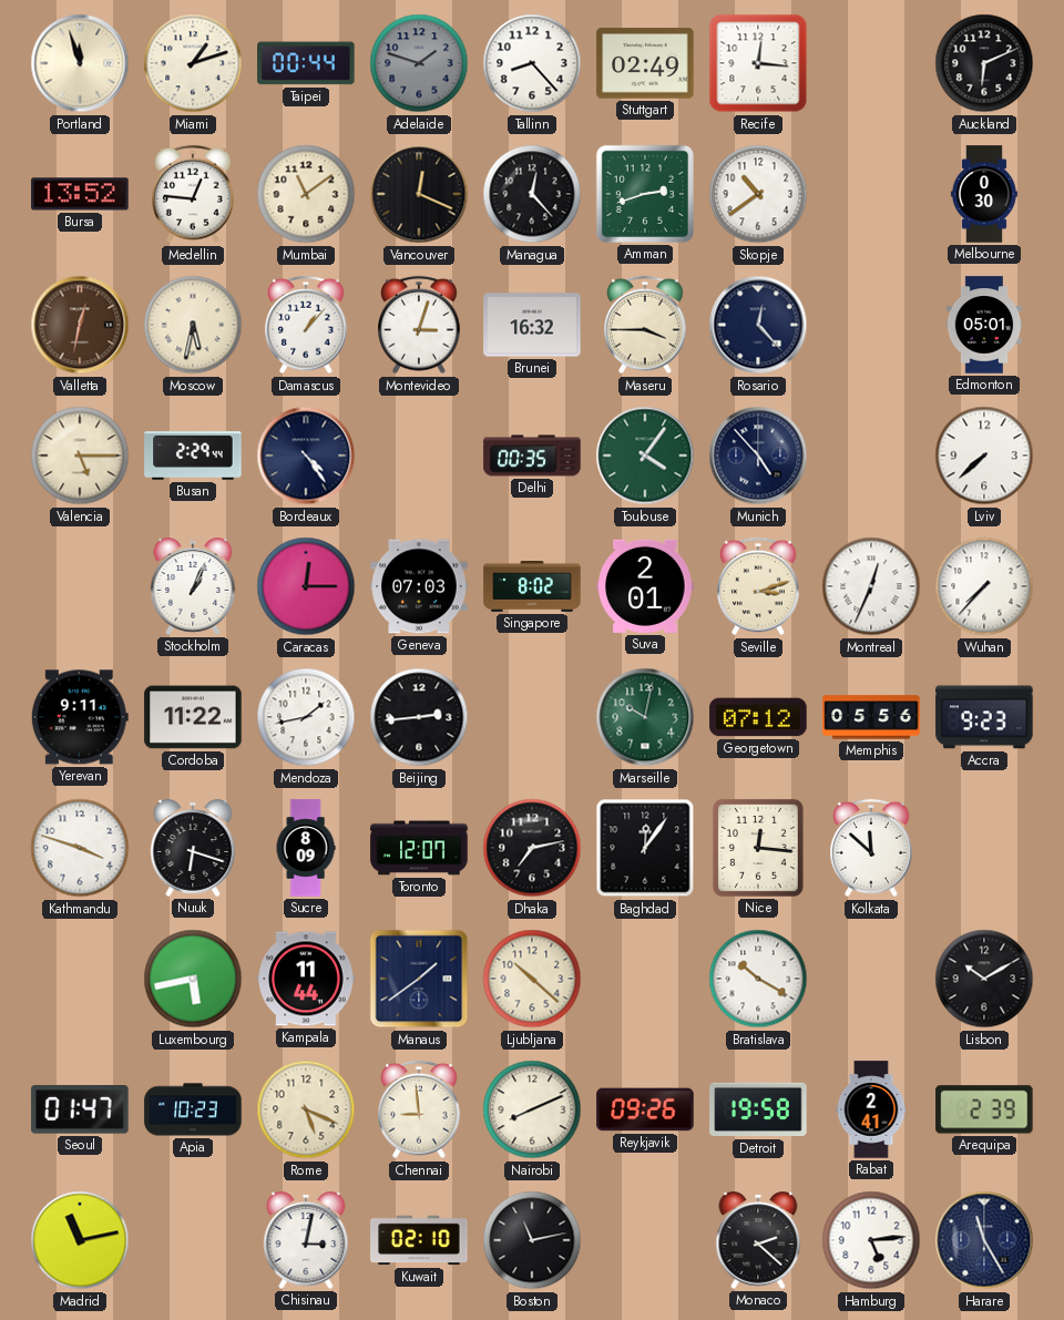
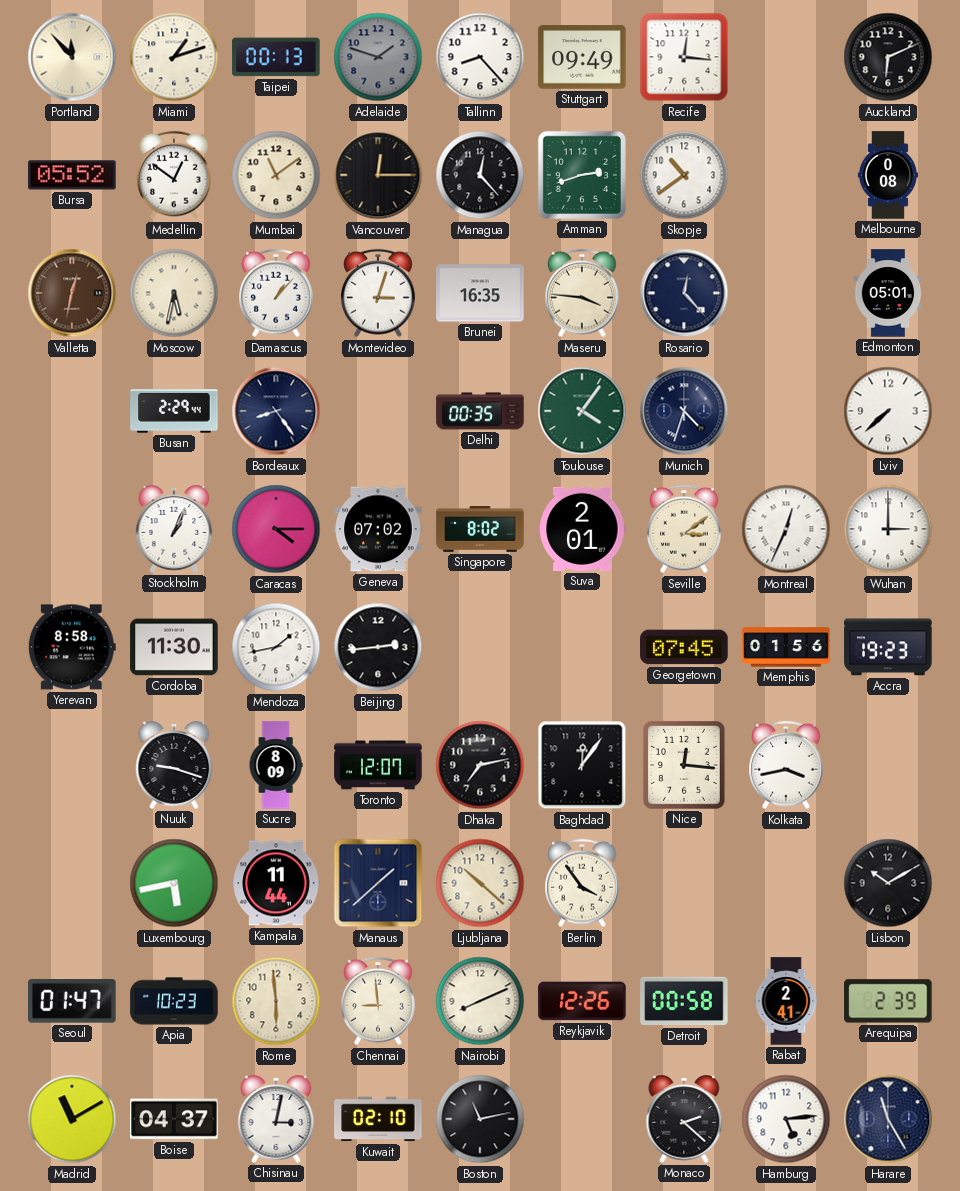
Portland: 11:57 -> 11:53
Taipei: 00:44 -> 00:13
Stuttgart: 02:49 -> 09:49
Bursa: 13:52 -> 05:52
Medellin: 12:46 -> 12:51
Vancouver: 12:19 -> 12:15
Melbourne: 0:30 -> 0:08
Brunei: 16:32 -> 16:35
Maseru: 3:45 -> 3:46
Valencia: 5:15 -> none
Bordeaux: 4:24 -> 8:24
Munich: 4:53 -> 4:33
Caracas: 12:15 -> 4:15
Geneva: 07:03 -> 07:02
Seville: 3:12 -> 3:09
Wuhan: 7:37 -> 3:00
Yerevan: 9:11 -> 8:58
Cordoba: 11:22 -> 11:30
Marseille: 10:02 -> none
Georgetown: 07:12 -> 07:45
Memphis: 05:56 -> 01:56
Accra: 9:23 -> 19:23
Kathmandu: 3:48 -> none
Nuuk: 6:18 -> 9:18
Kolkata: 11:52 -> 3:43
Manaus: 1:39 -> 1:38
Berlin: none -> 3:54
Bratislava: 10:20 -> none
Rome: 5:19 -> 5:59
Reykjavik: 09:26 -> 12:26
Detroit: 19:58 -> 00:58
Madrid: 11:13 -> 11:10
Boise: none -> 04:37
